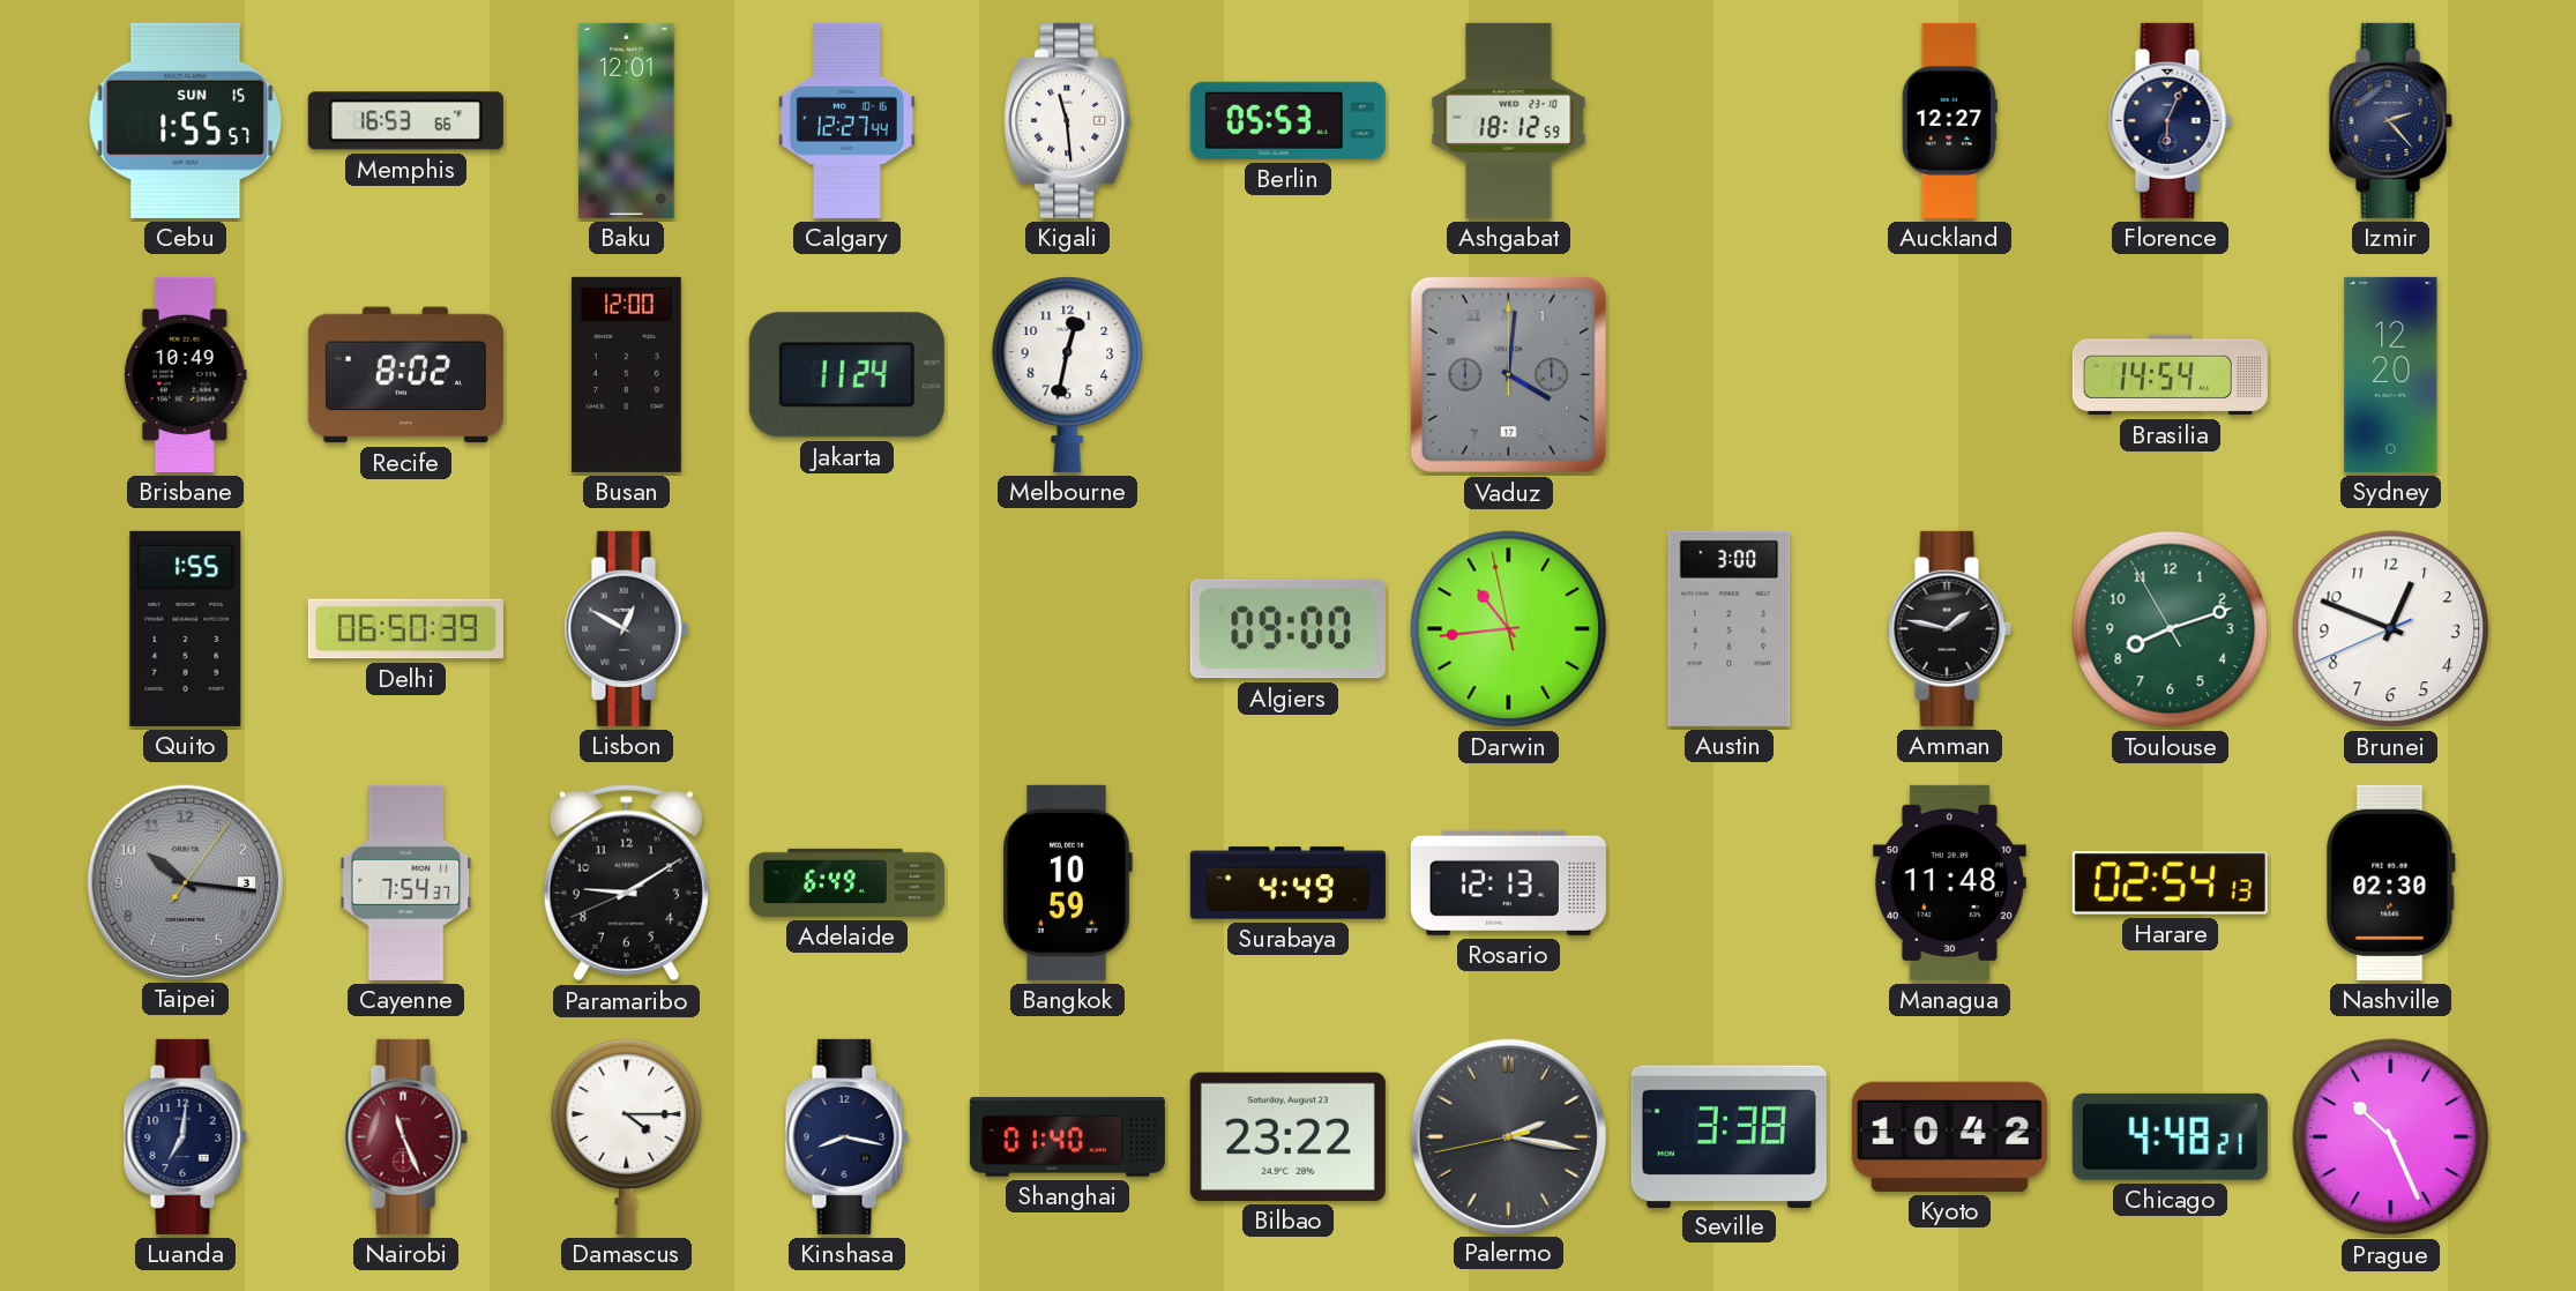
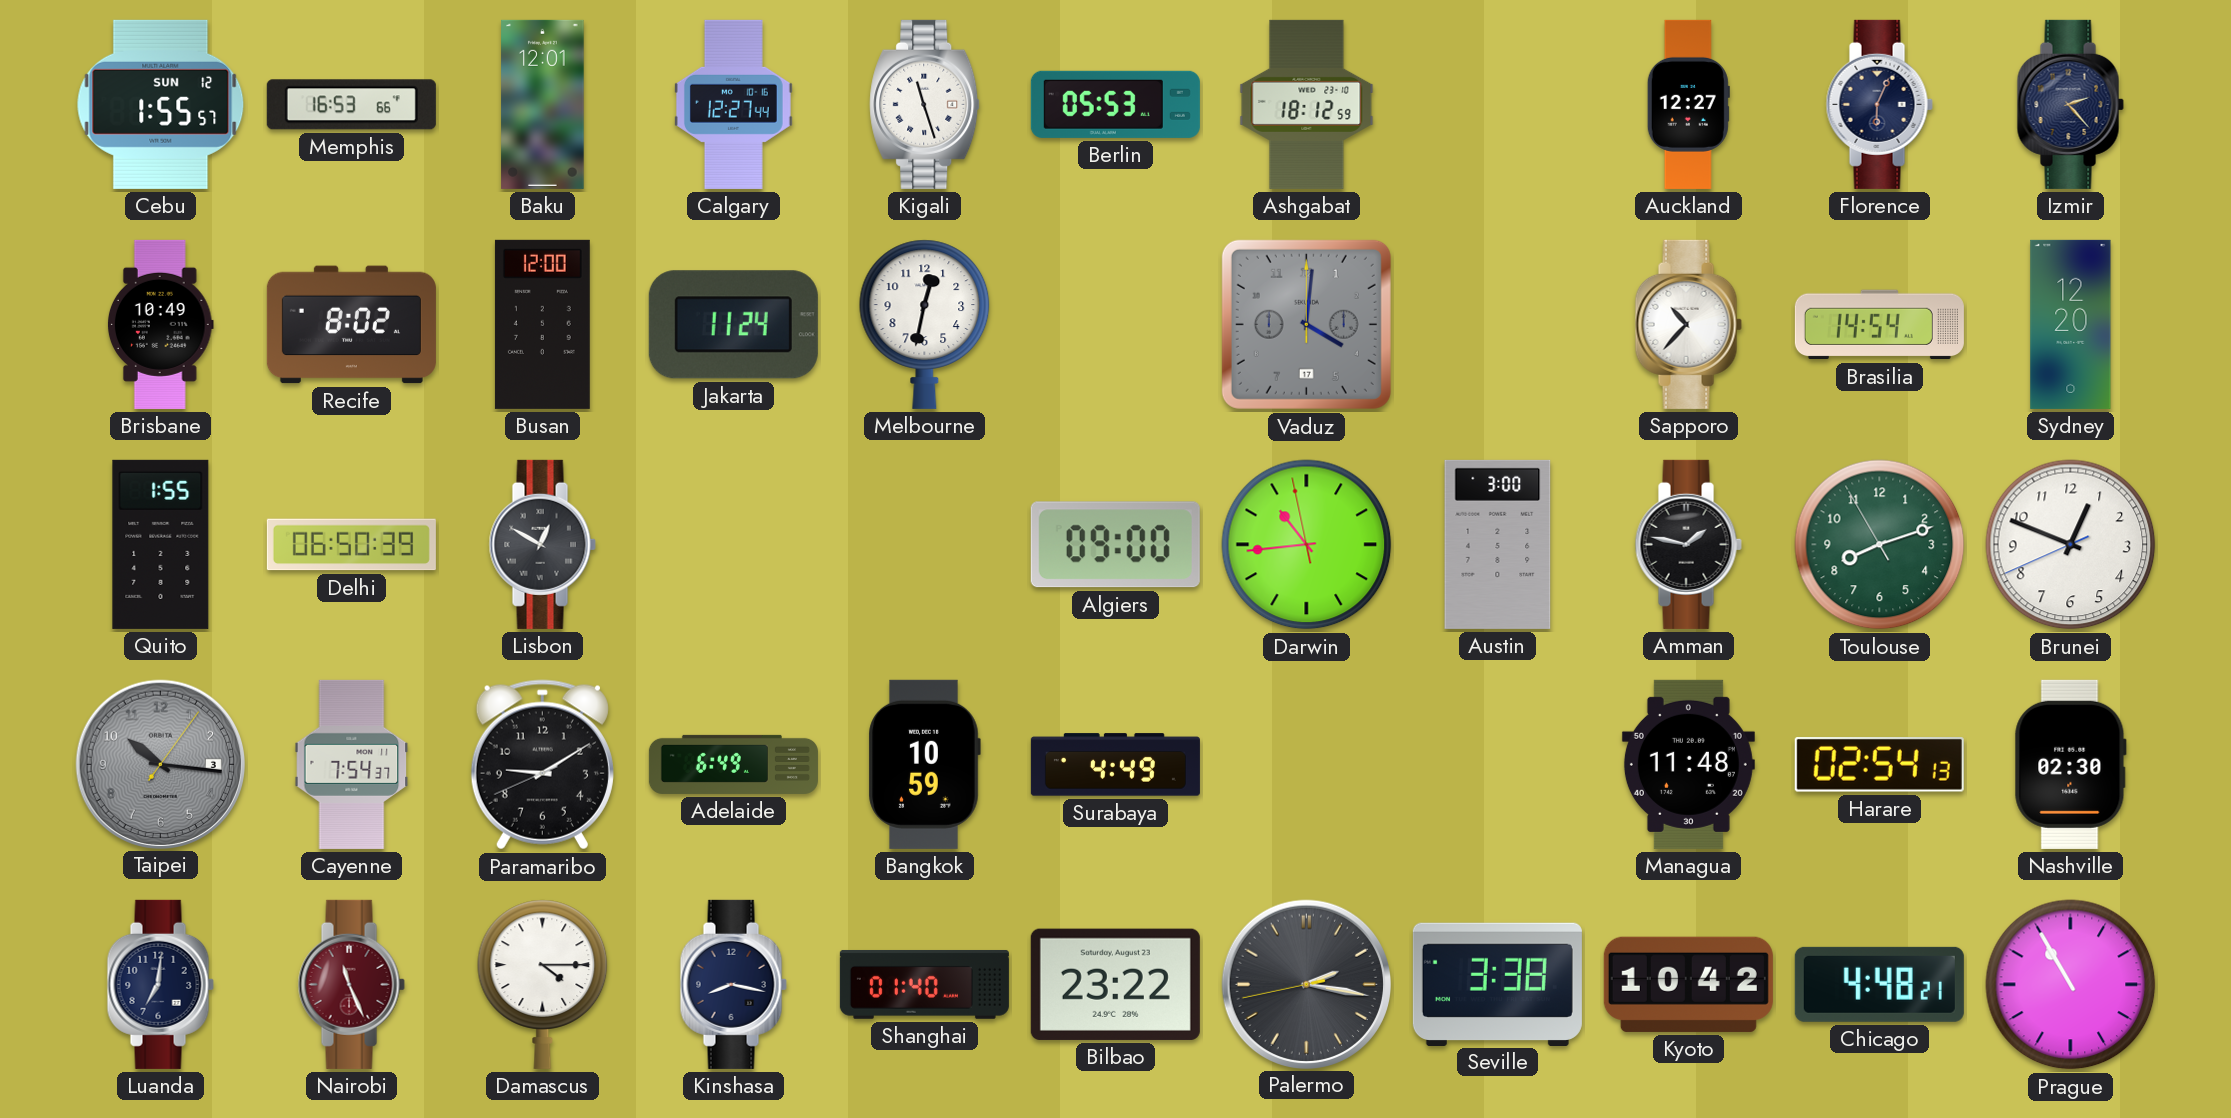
Cebu date: SUN 15 -> SUN 12
Kigali: 11:29 -> 11:27
Sapporo: none -> 10:37
Rosario: 12:13 -> none
Prague: 10:26 -> 10:55
